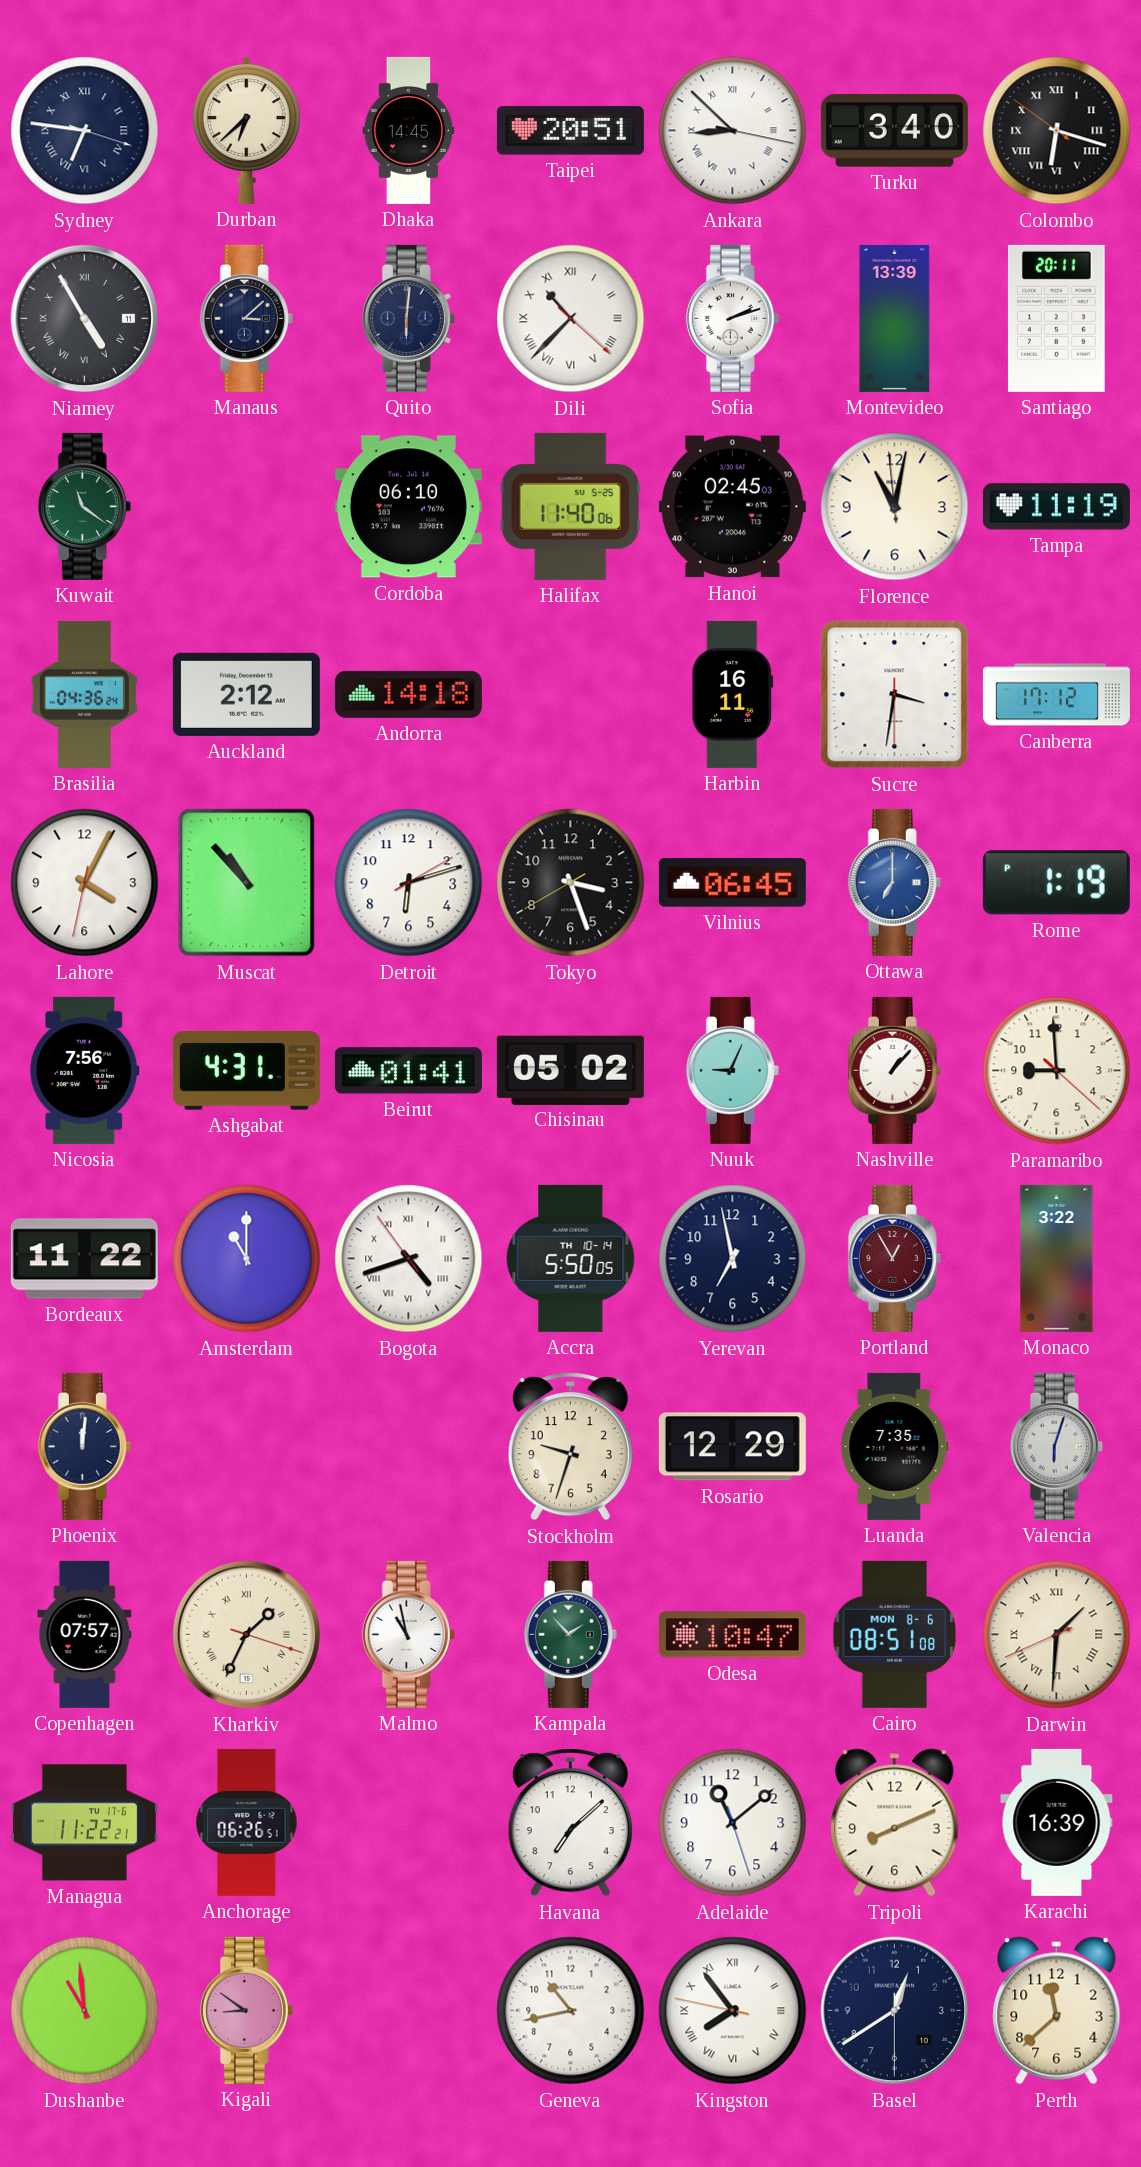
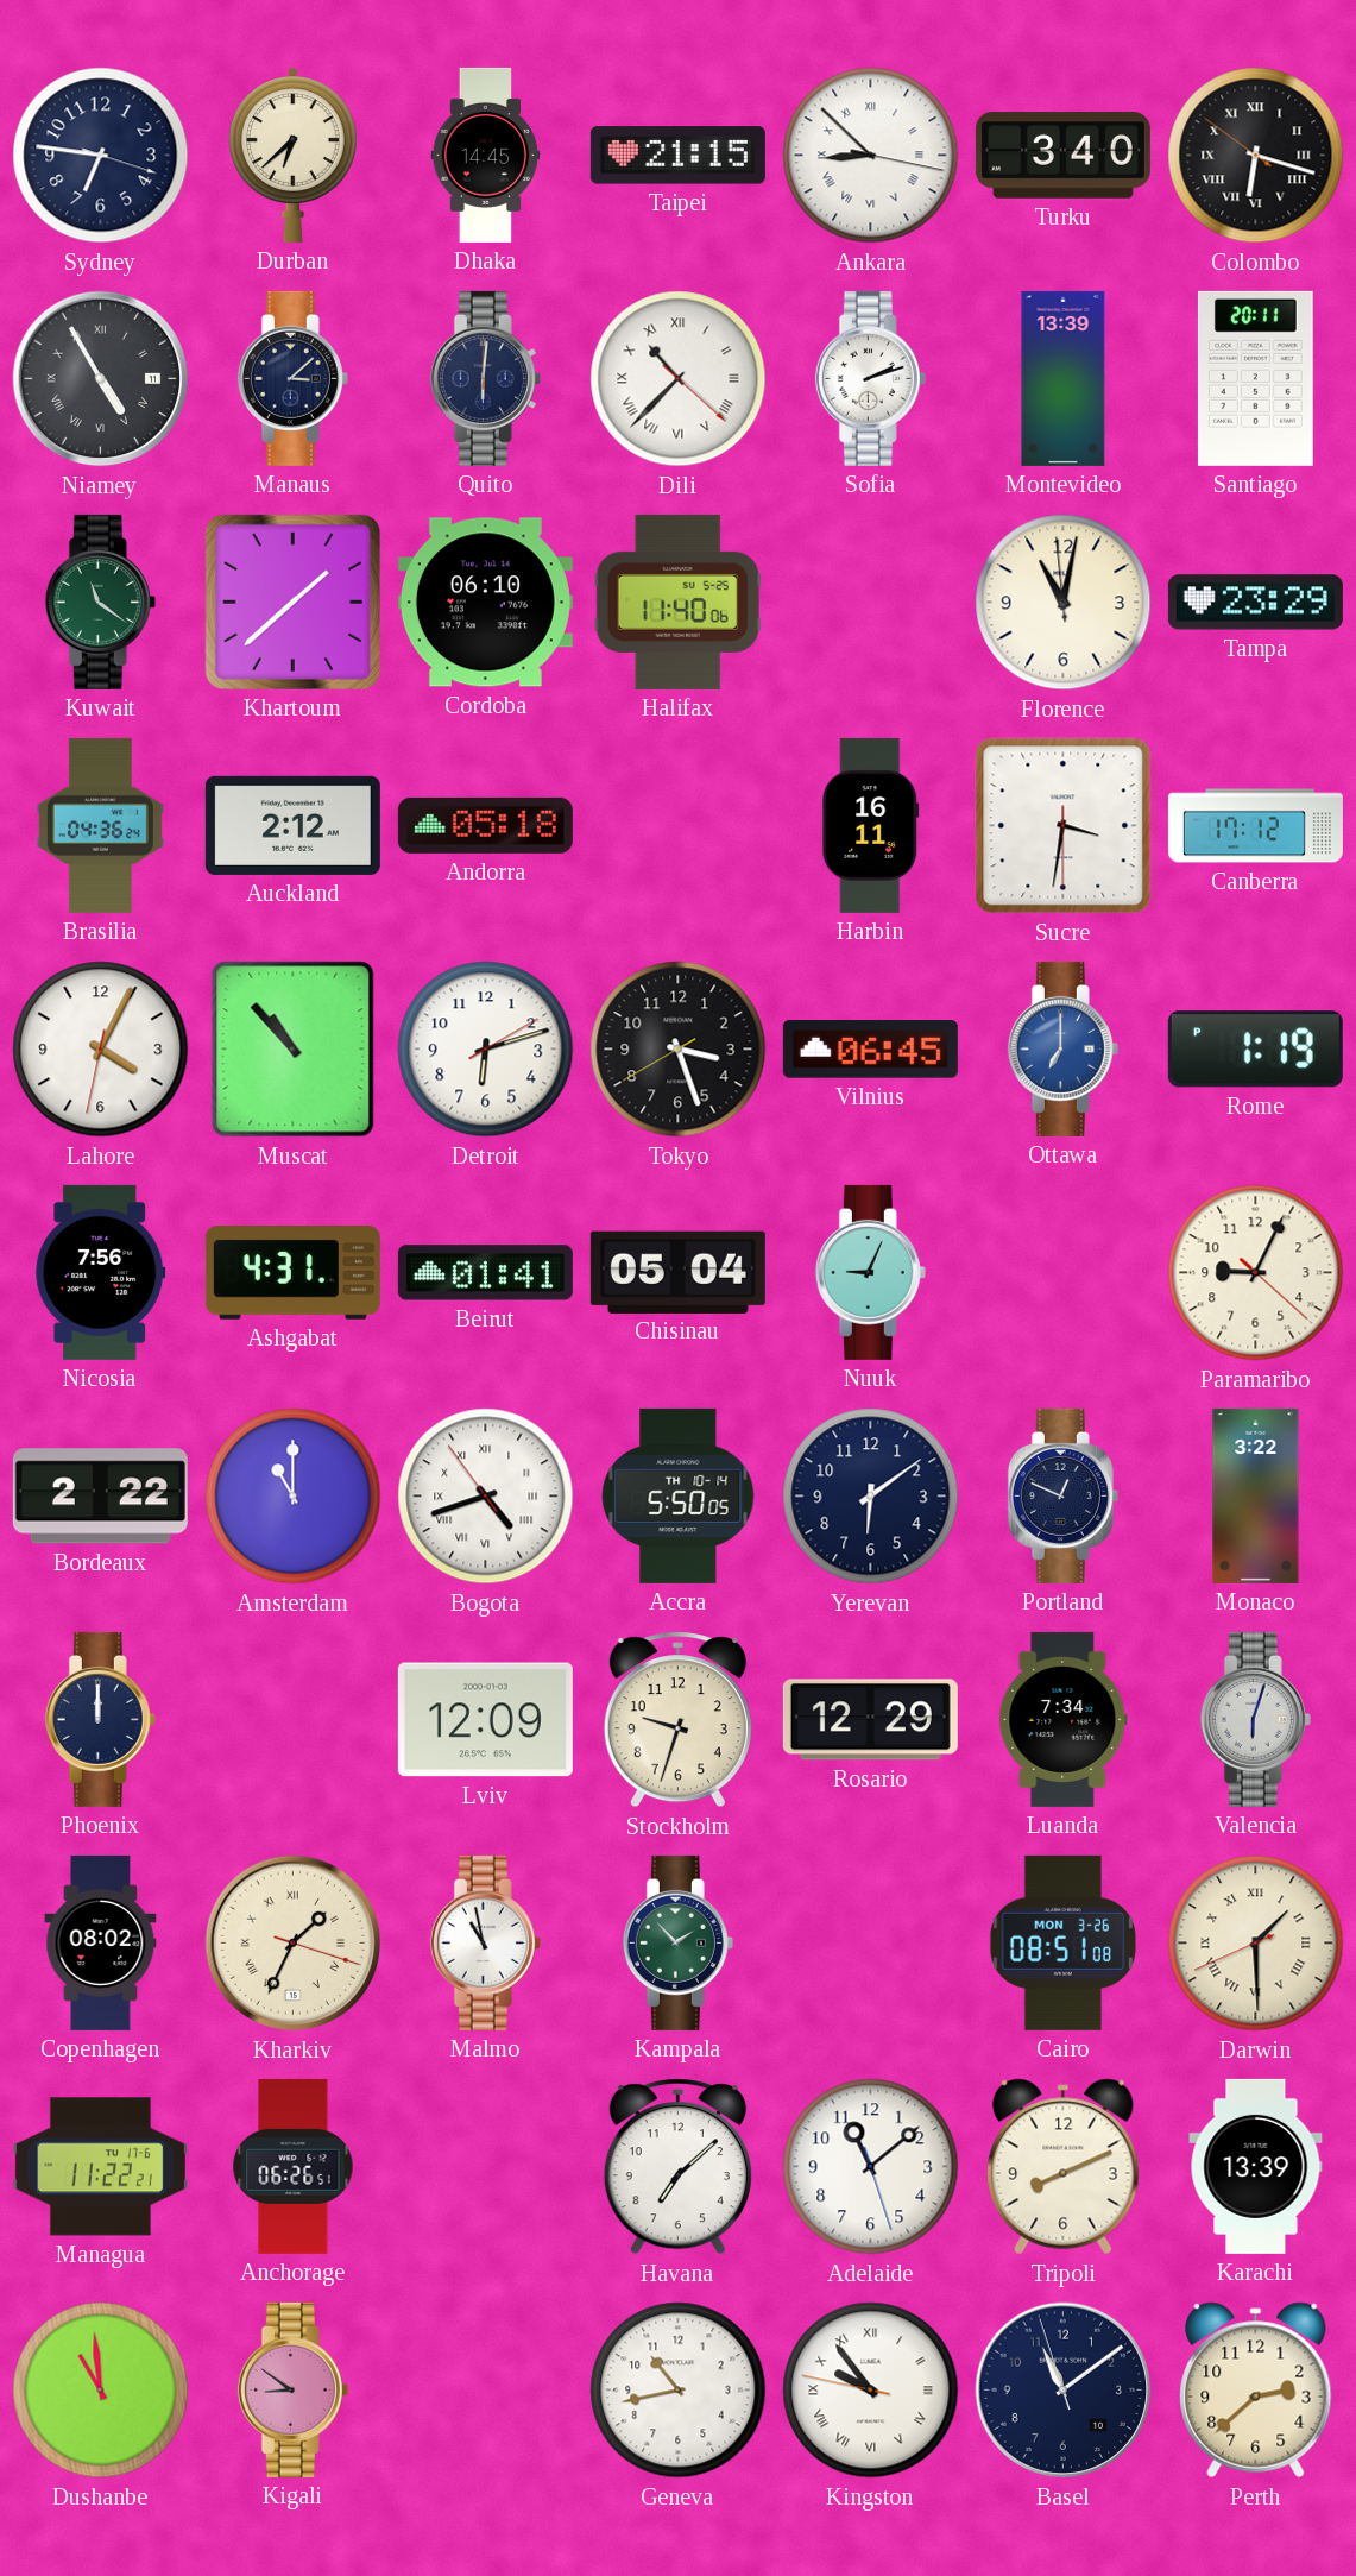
Sydney numerals: Roman -> Arabic
Taipei: 20:51 -> 21:15
Khartoum: none -> 1:38
Hanoi: 02:45 -> none
Tampa: 11:19 -> 23:29
Andorra: 14:18 -> 05:18
Chisinau: 05:02 -> 05:04
Nashville: 1:07 -> none
Paramaribo: 8:59 -> 9:04
Bordeaux: 11:22 -> 2:22
Yerevan: 6:58 -> 6:09
Portland: 12:55 -> 12:49
Portland dial: burgundy -> navy
Phoenix: 12:01 -> 12:00
Lviv: none -> 12:09
Luanda: 7:35 -> 7:34
Copenhagen: 07:57 -> 08:02
Odesa: 10:47 -> none
Cairo date: MON 8-6 -> MON 3-26
Darwin: 1:30 -> 1:29
Karachi: 16:39 -> 13:39
Kingston: 7:53 -> 9:53
Basel: 12:39 -> 11:08
Perth: 11:38 -> 2:38
